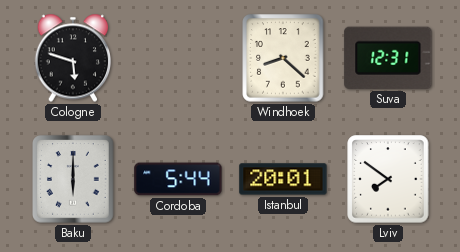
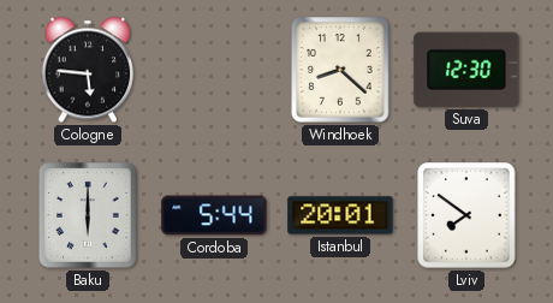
Cologne: 5:48 -> 5:46
Suva: 12:31 -> 12:30
